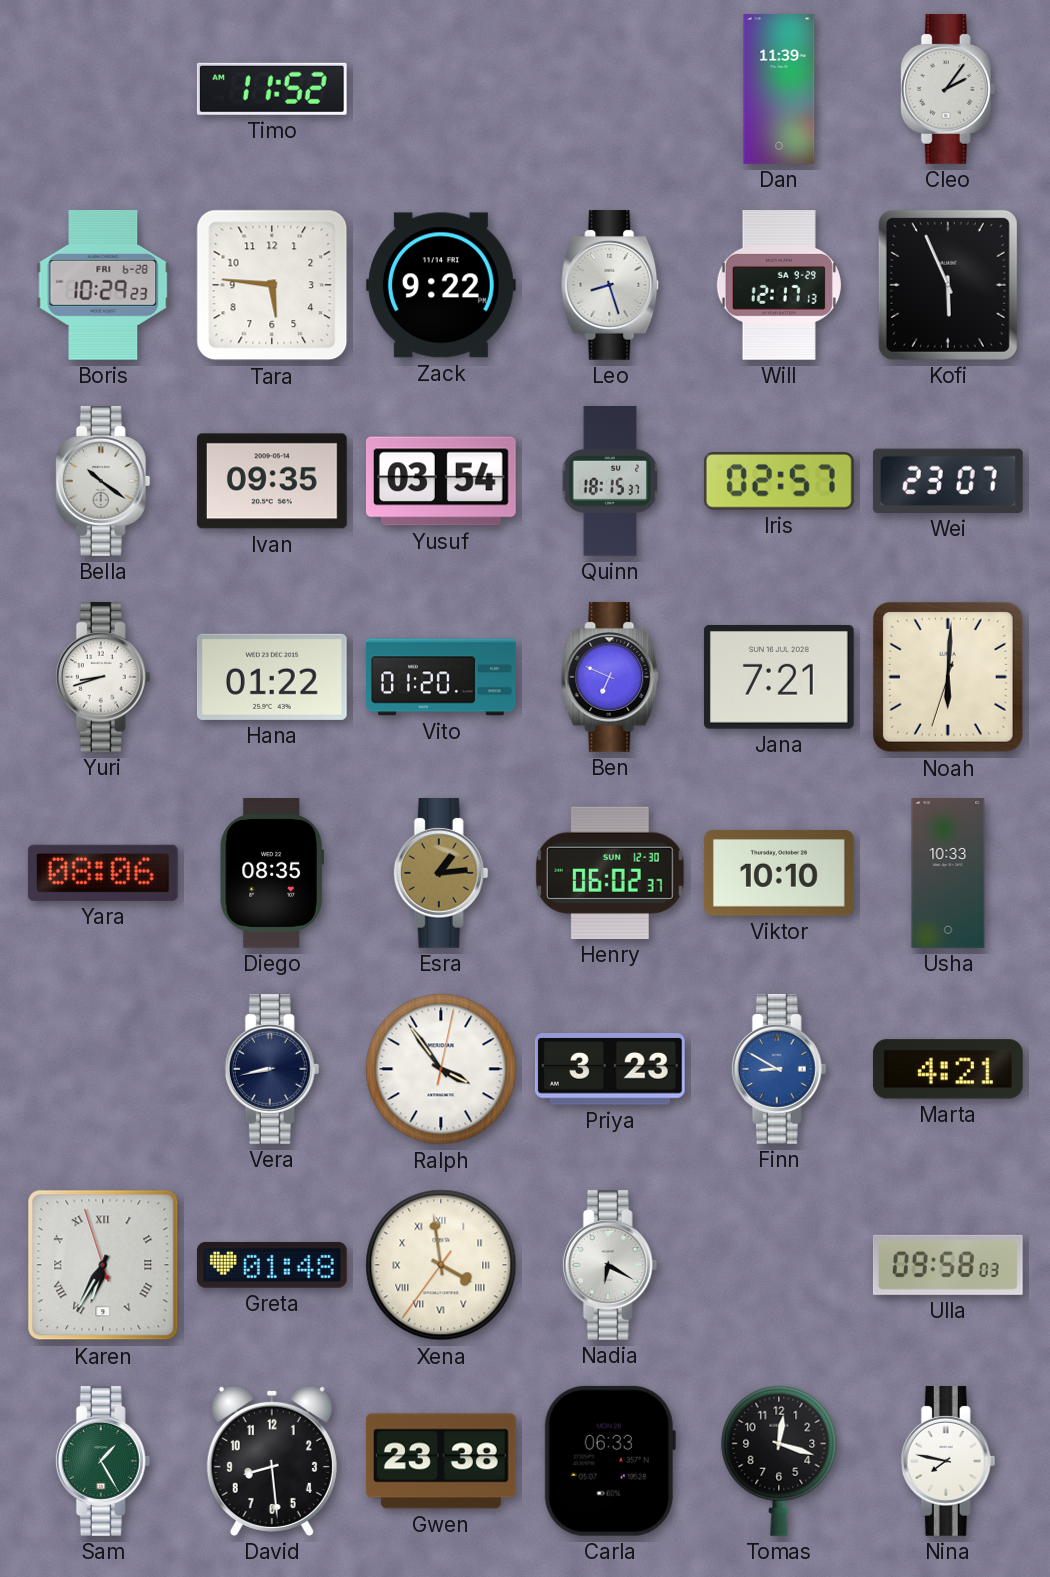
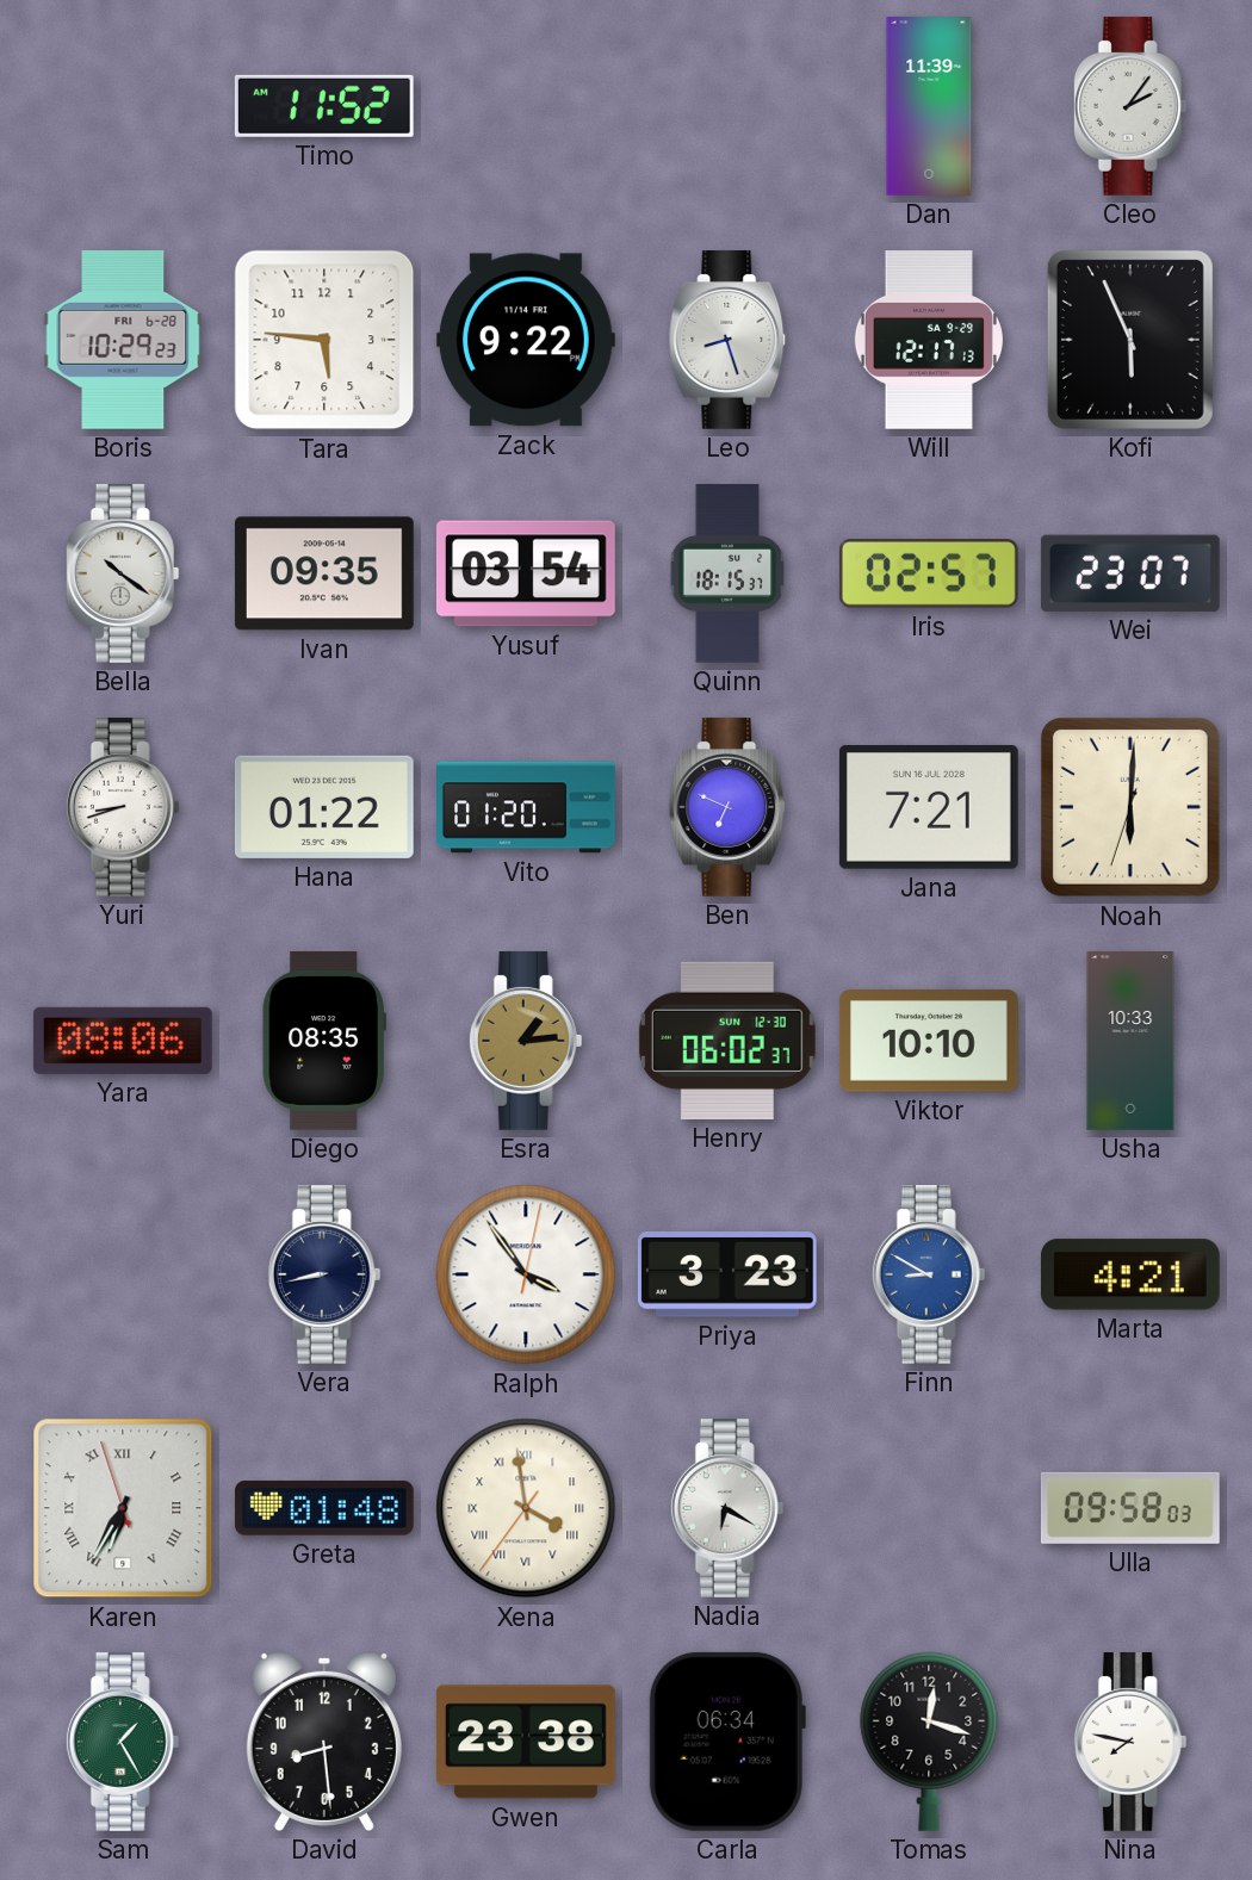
Carla: 06:33 -> 06:34
